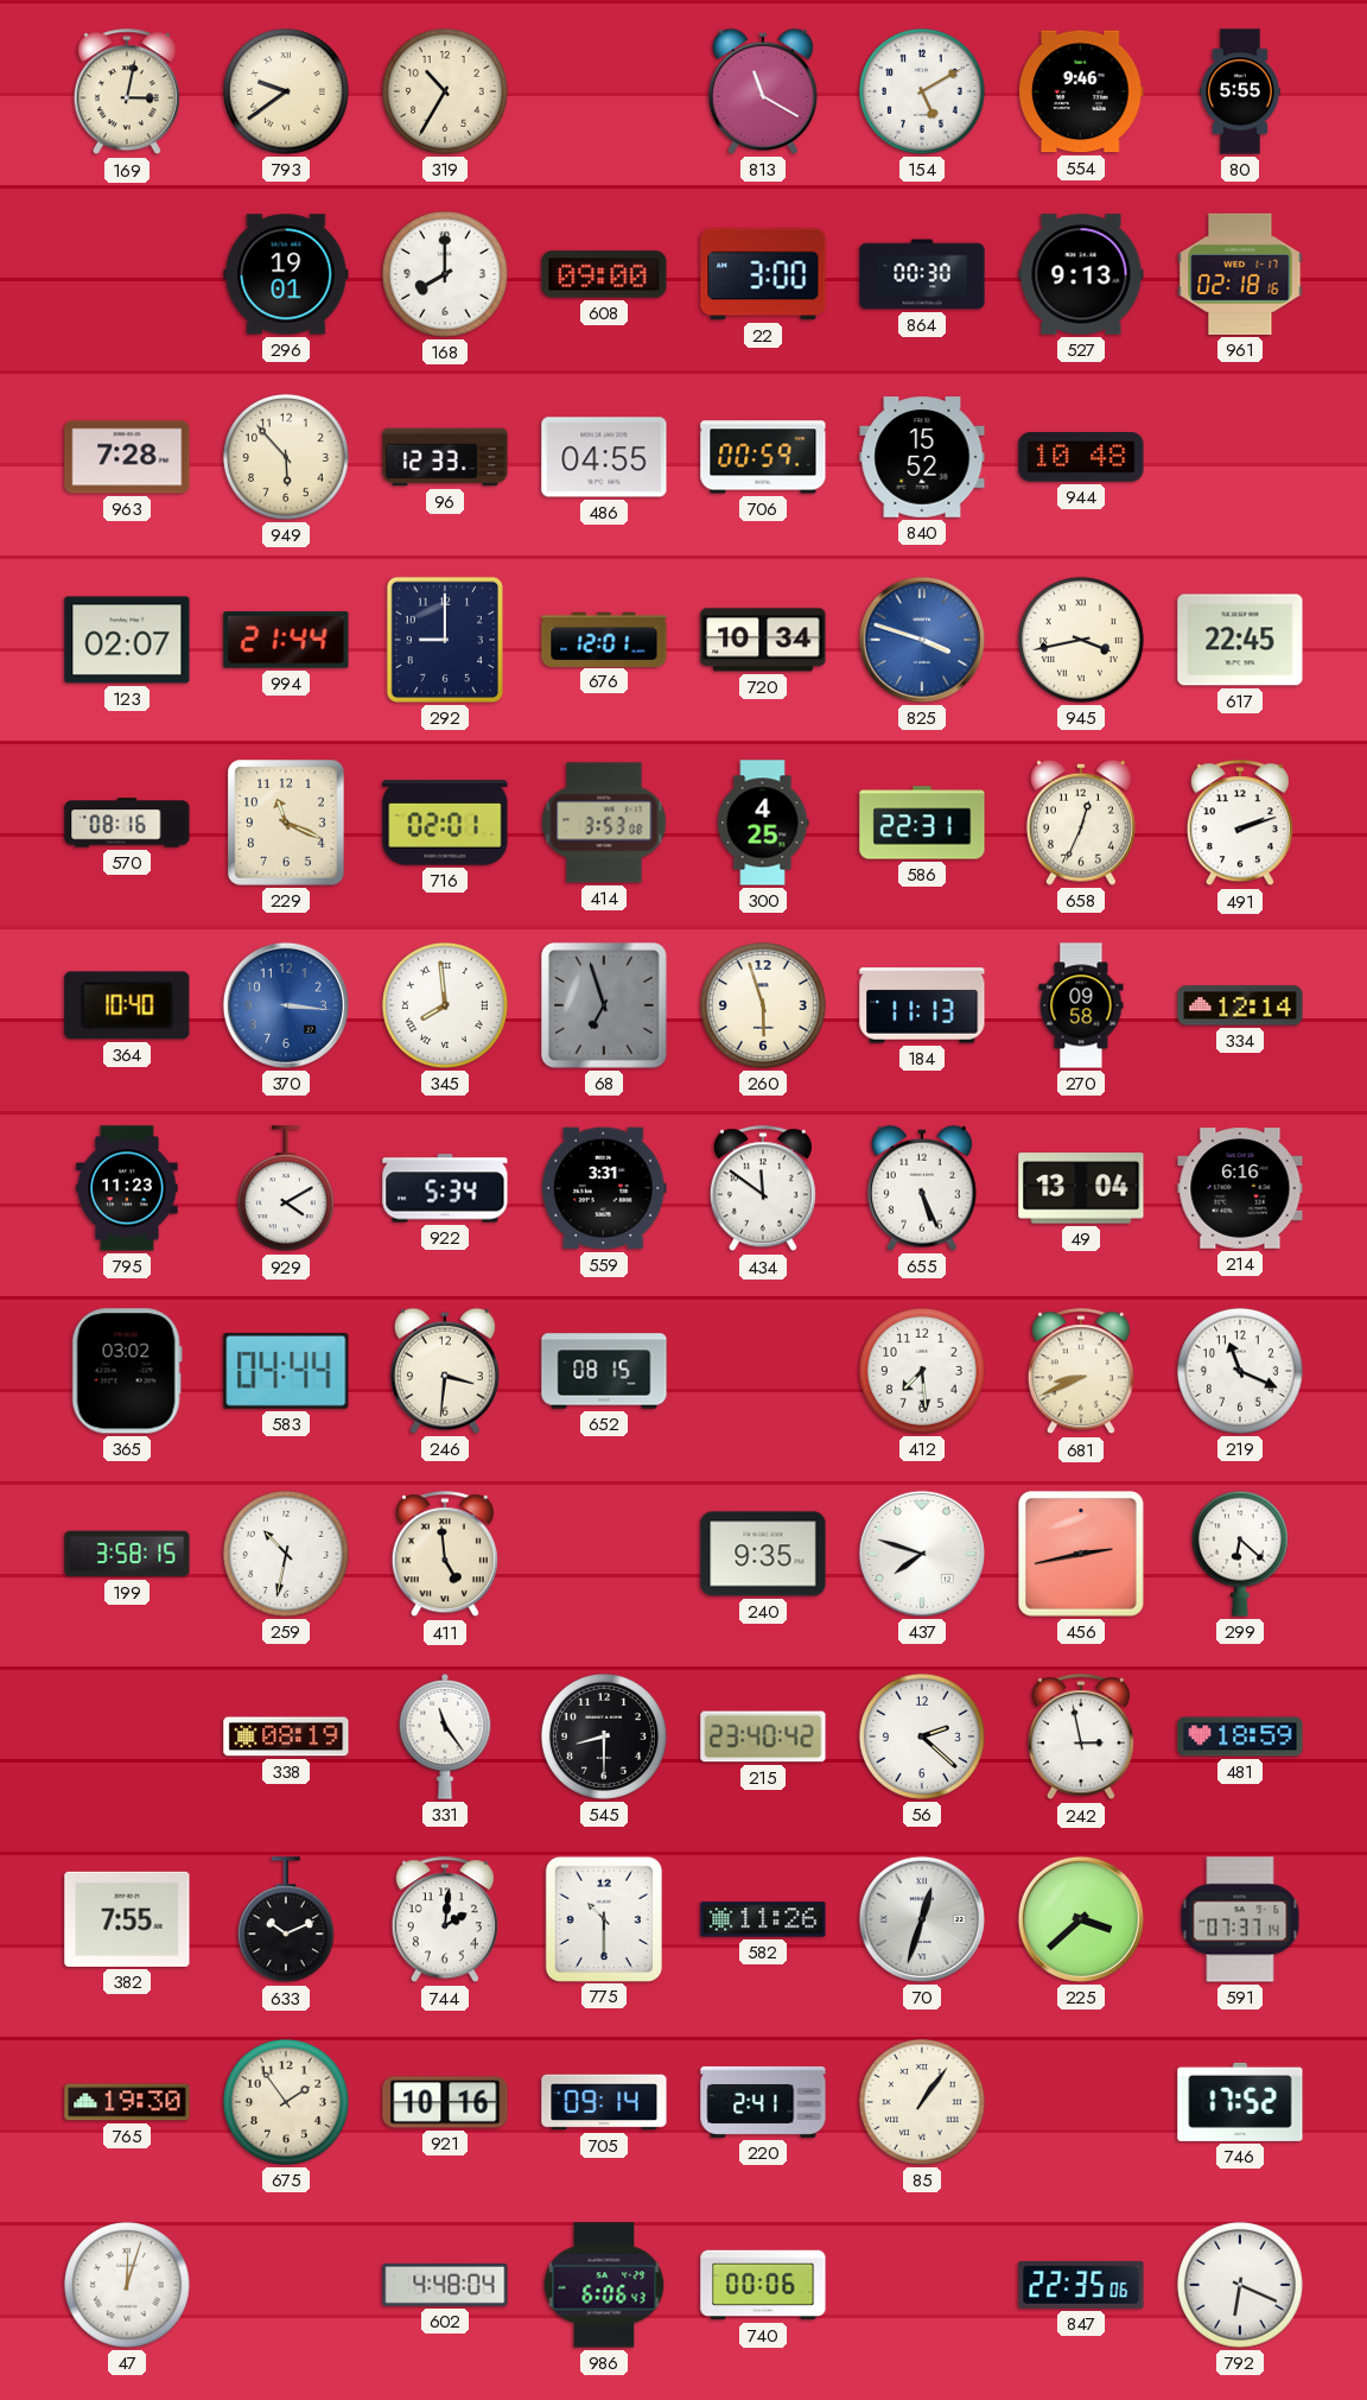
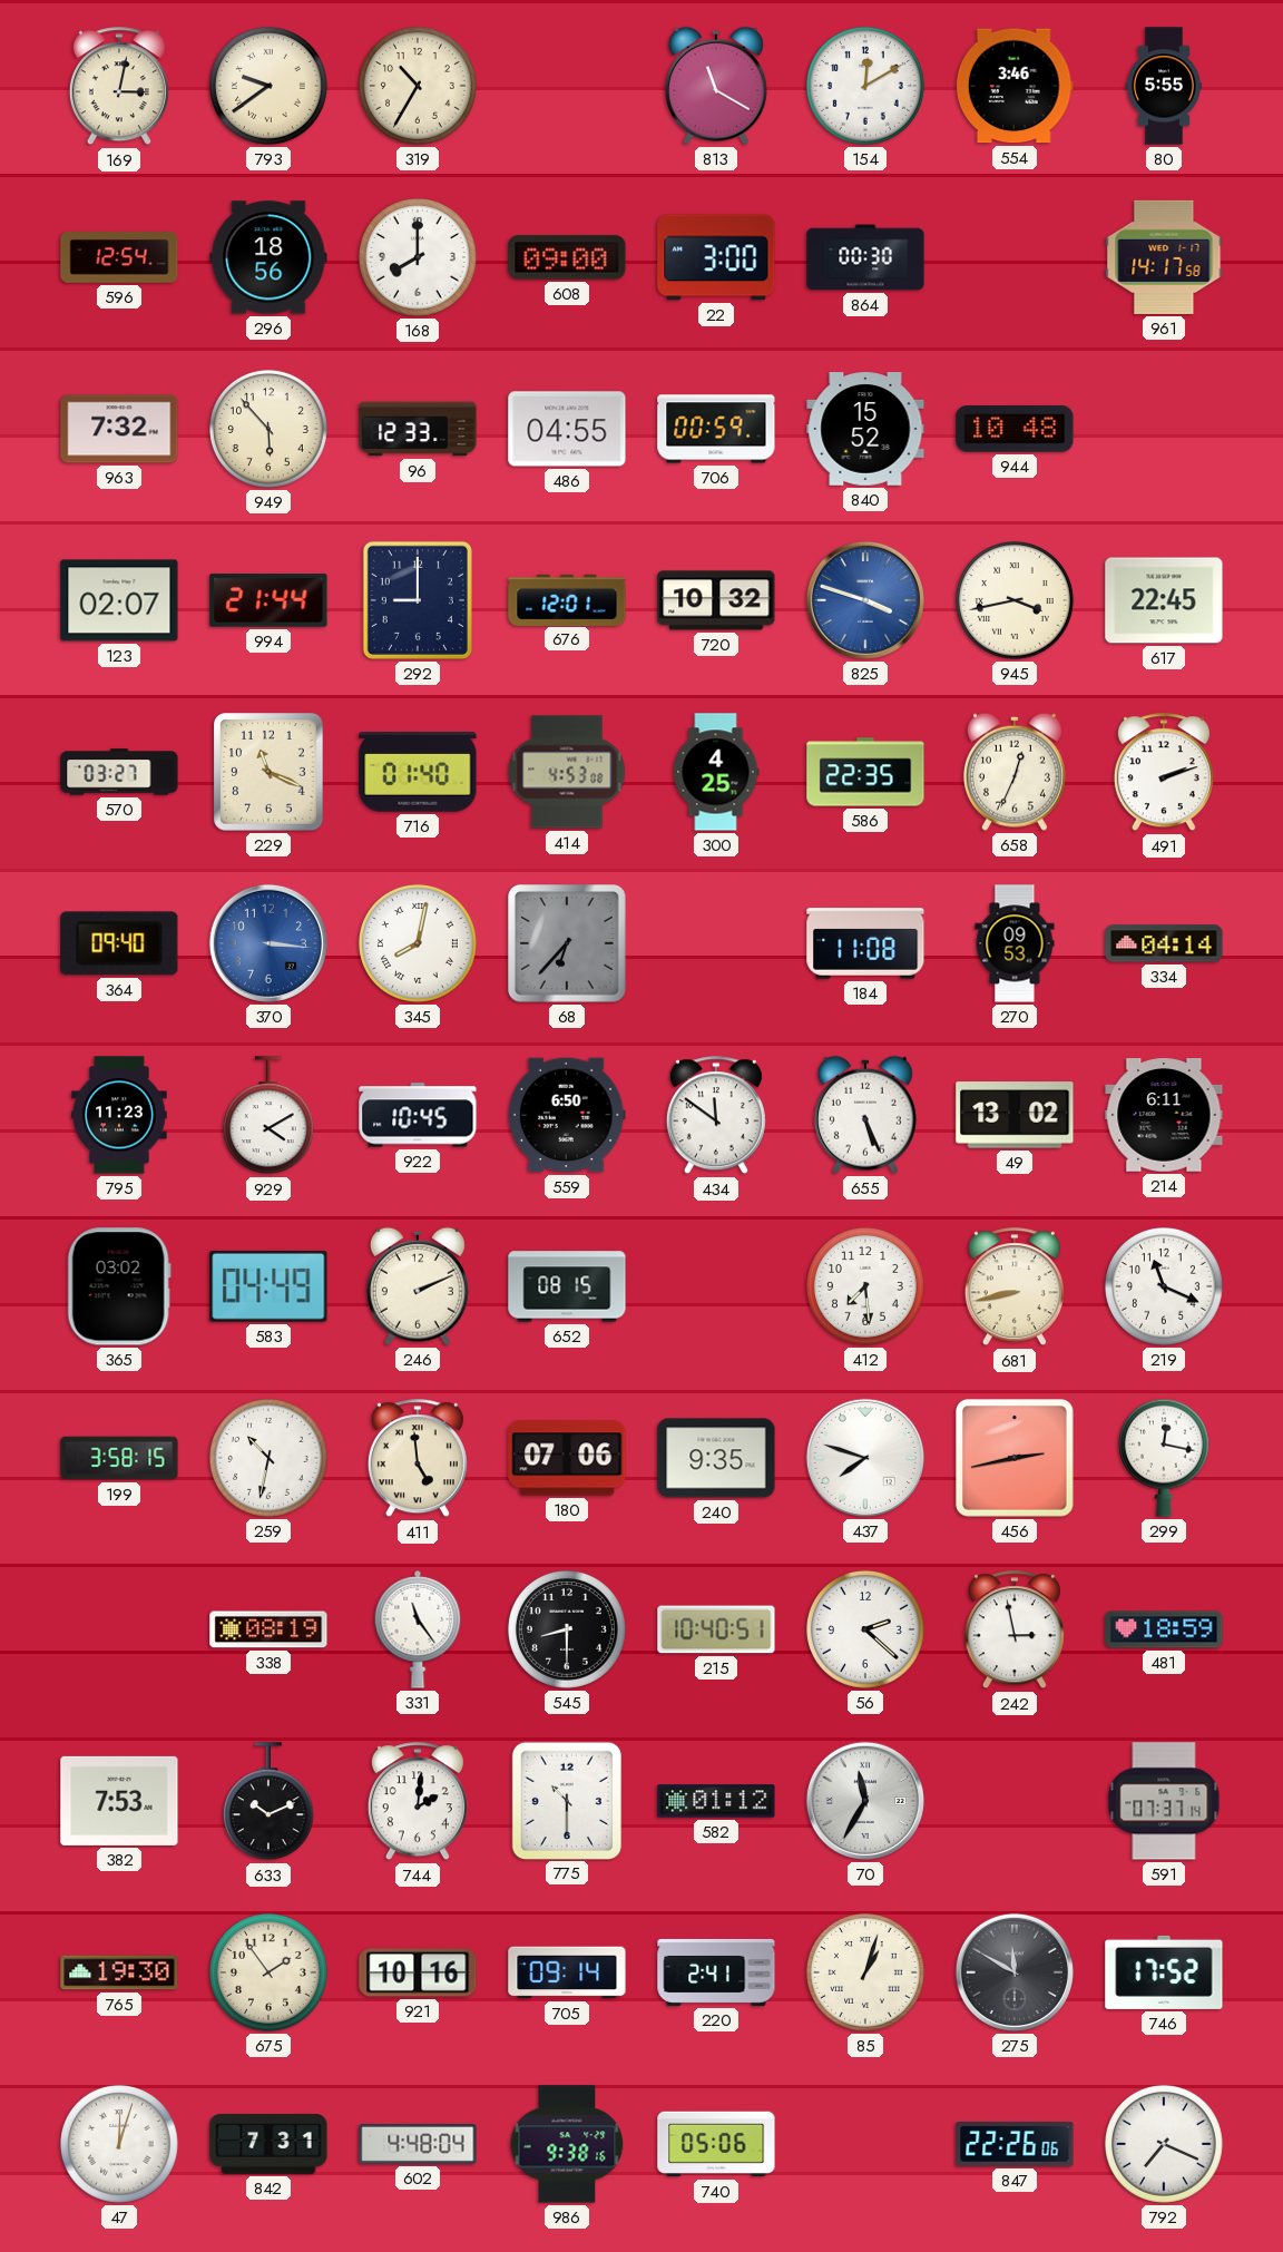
154: 5:10 -> 12:10
554: 9:46 -> 3:46
596: none -> 12:54
296: 19:01 -> 18:56
527: 9:13 -> none
961: 02:18 -> 14:17
963: 7:28 -> 7:32
720: 10:34 -> 10:32
570: 08:16 -> 03:27
716: 02:01 -> 01:40
414: 3:53 -> 4:53
586: 22:31 -> 22:35
364: 10:40 -> 09:40
345: 7:59 -> 8:02
68: 6:57 -> 6:37
260: 5:57 -> none
184: 11:13 -> 11:08
270: 09:58 -> 09:53
334: 12:14 -> 04:14
922: 5:34 -> 10:45
559: 3:31 -> 6:50
49: 13:04 -> 13:02
214: 6:16 -> 6:11
583: 04:44 -> 04:49
246: 3:31 -> 2:11
681: 8:41 -> 8:43
180: none -> 07:06
299: 6:22 -> 12:17
215: 23:40 -> 10:40
382: 7:55 -> 7:53
582: 11:26 -> 01:12
70: 12:33 -> 11:35
225: 3:38 -> none
85: 1:06 -> 1:03
275: none -> 11:50
842: none -> 7:31
986: 6:06 -> 9:38
740: 00:06 -> 05:06
847: 22:35 -> 22:26
792: 6:19 -> 7:19
